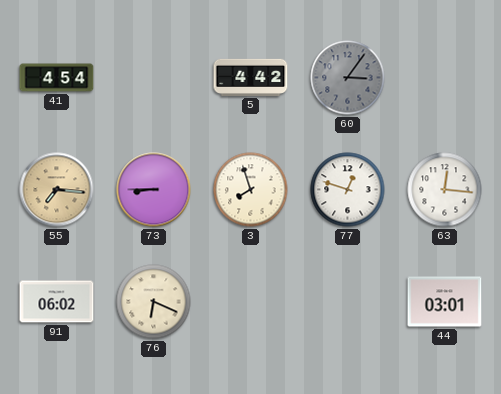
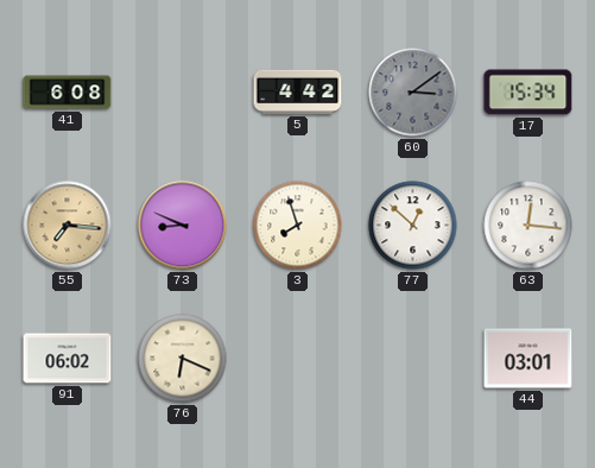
41: 4:54 -> 6:08
60: 3:06 -> 3:09
17: none -> 15:34
73: 8:45 -> 8:49
77: 12:48 -> 12:52
